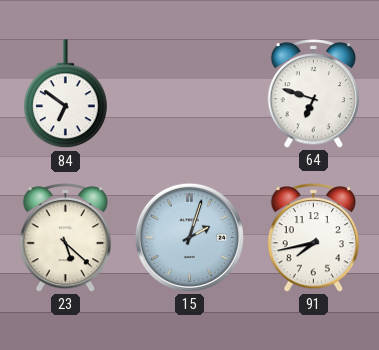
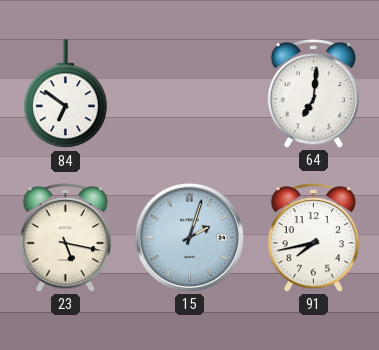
64: 6:48 -> 7:01
23: 5:22 -> 5:17
